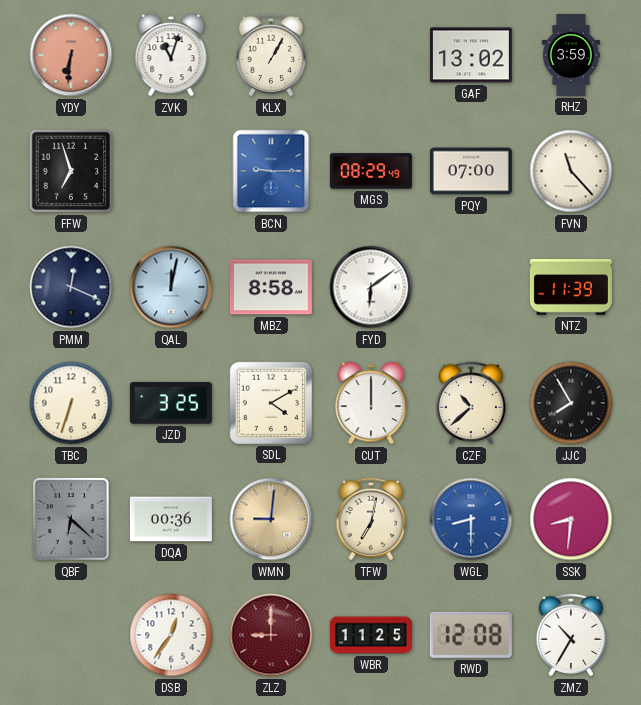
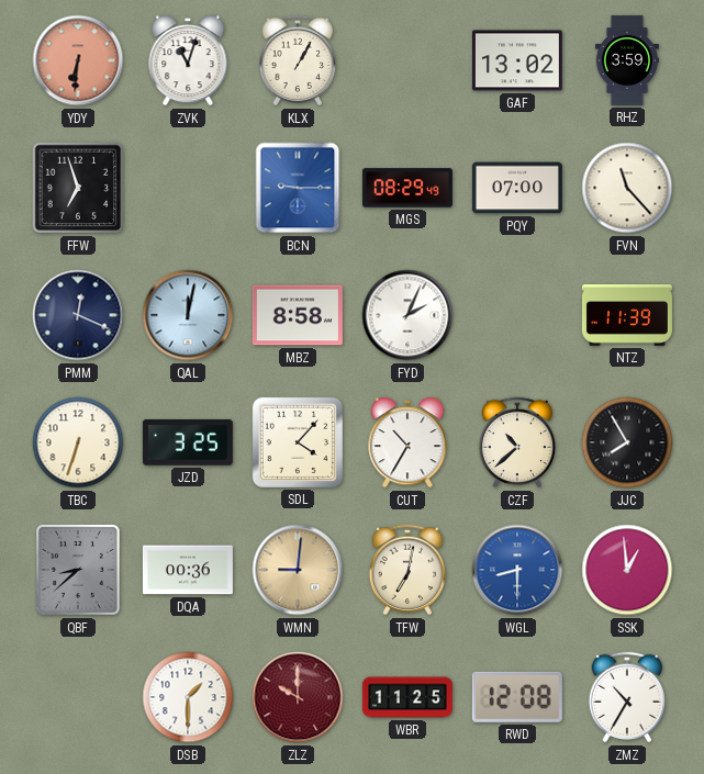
FYD: 6:09 -> 2:04
SDL: 4:10 -> 4:07
CUT: 12:00 -> 10:35
QBF: 6:22 -> 8:38
SSK: 8:31 -> 12:59
DSB: 12:36 -> 1:30
ZLZ: 9:00 -> 10:00
